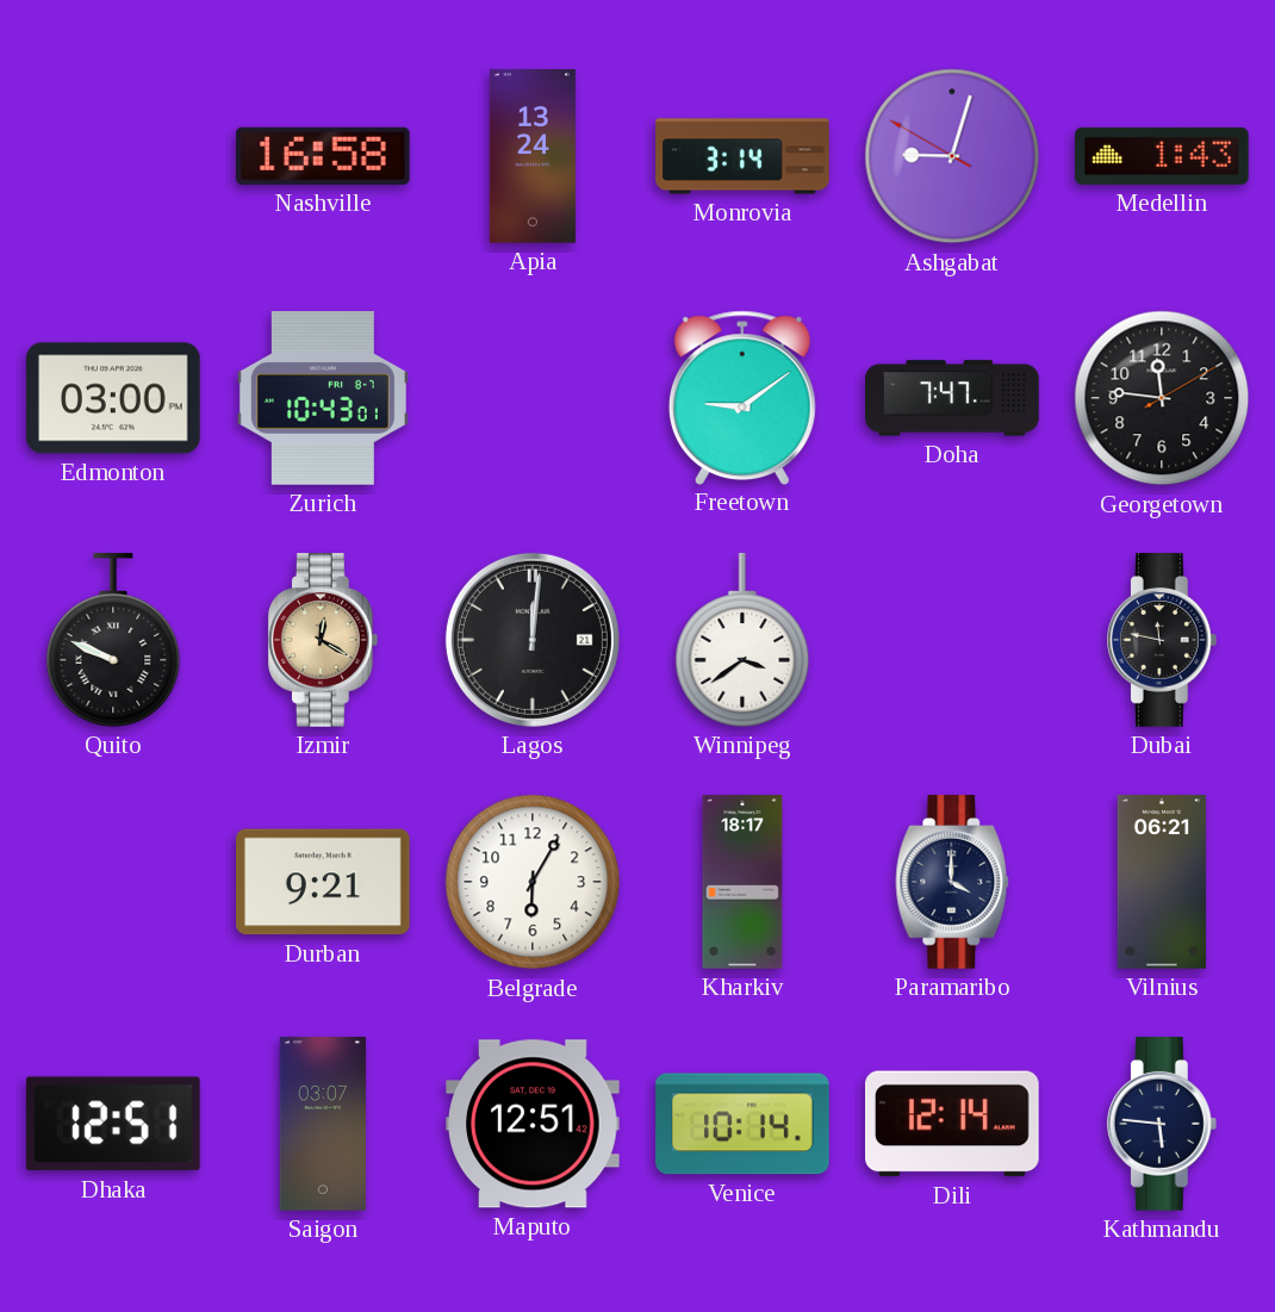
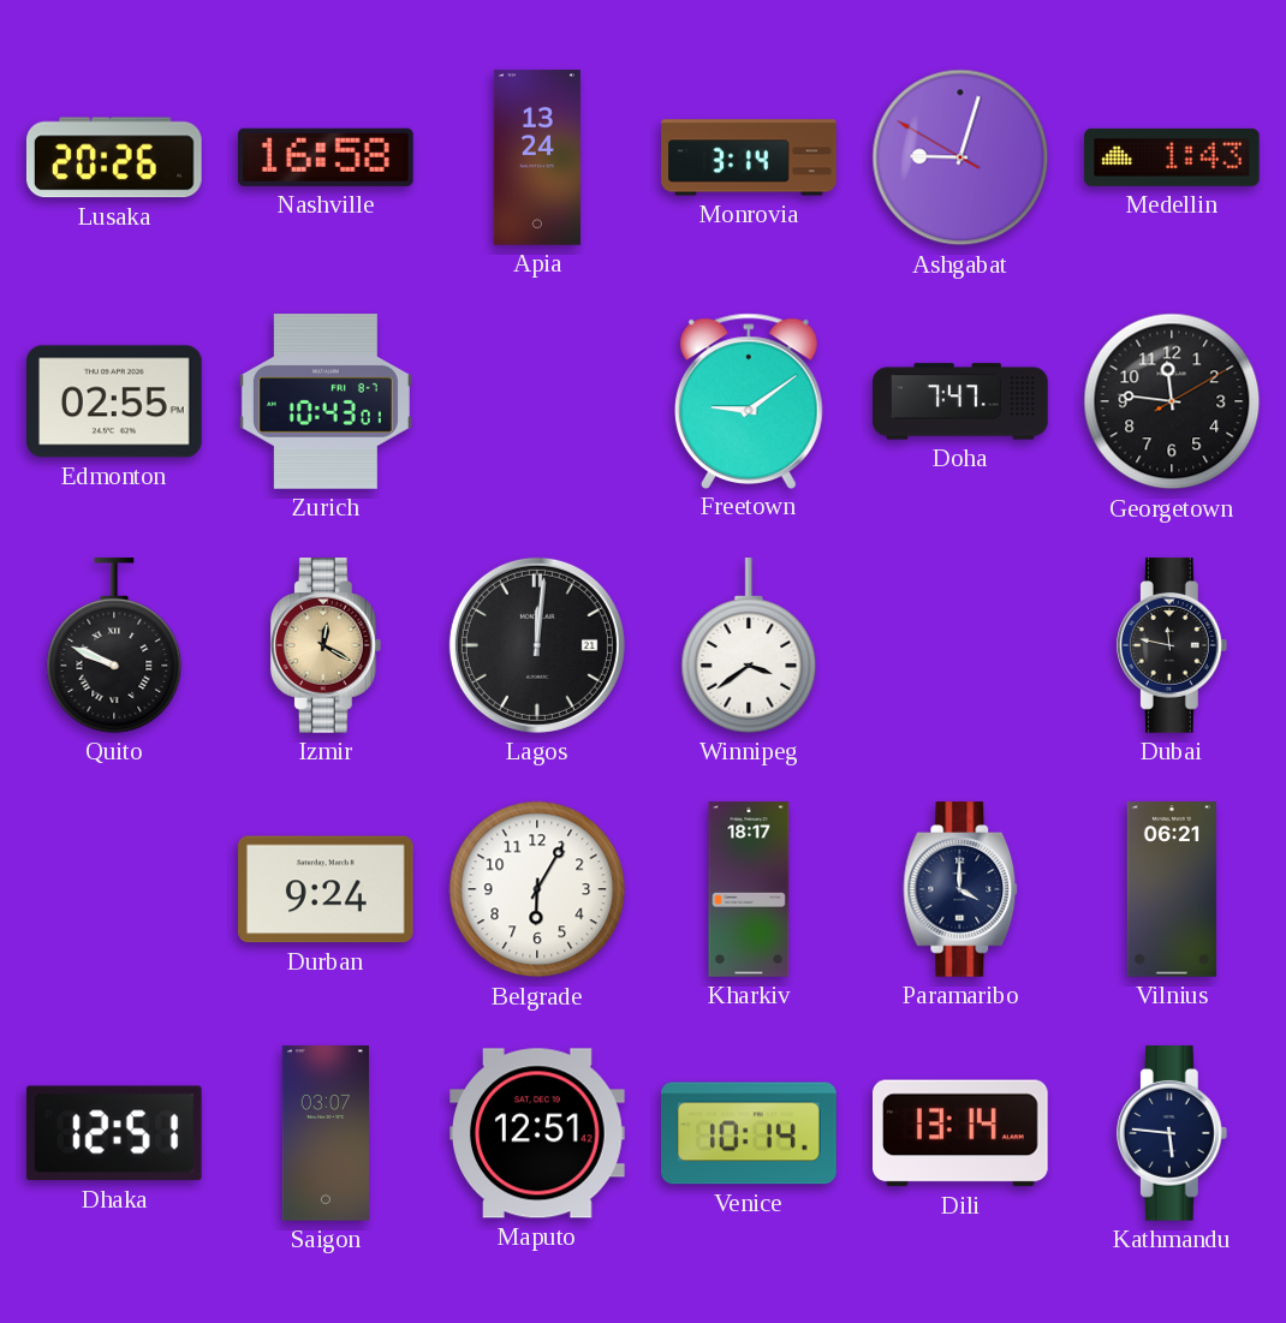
Lusaka: none -> 20:26
Edmonton: 03:00 -> 02:55
Durban: 9:21 -> 9:24
Dili: 12:14 -> 13:14
